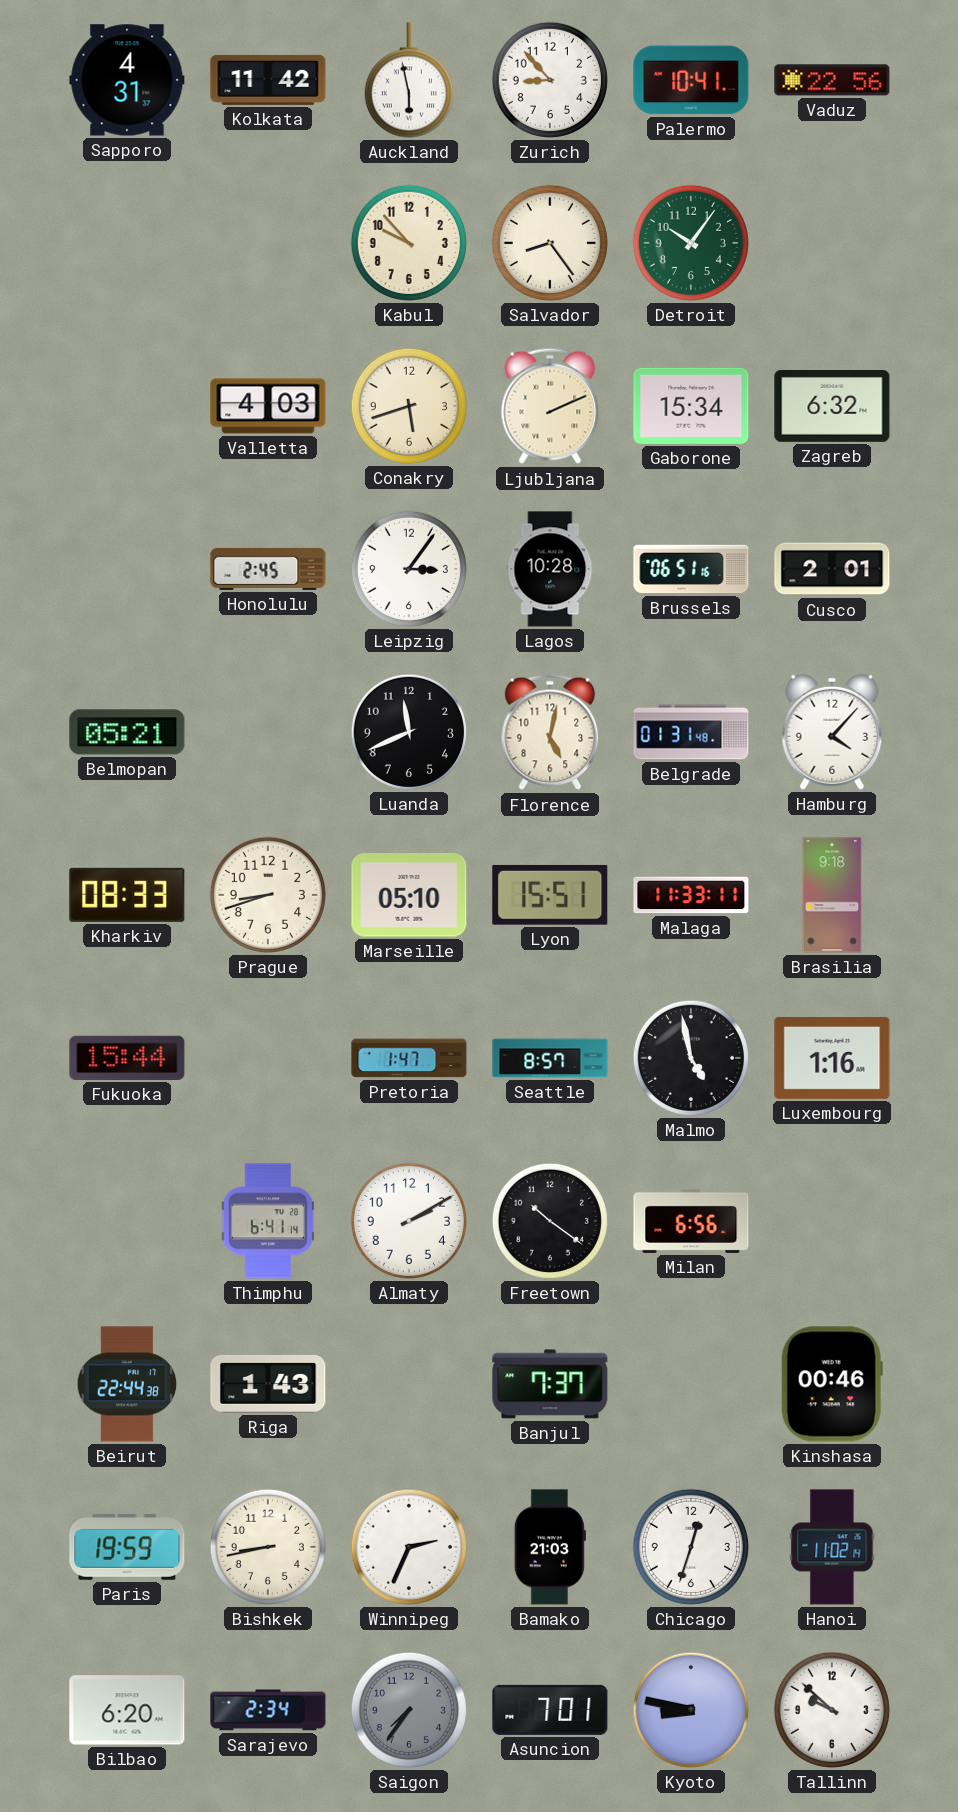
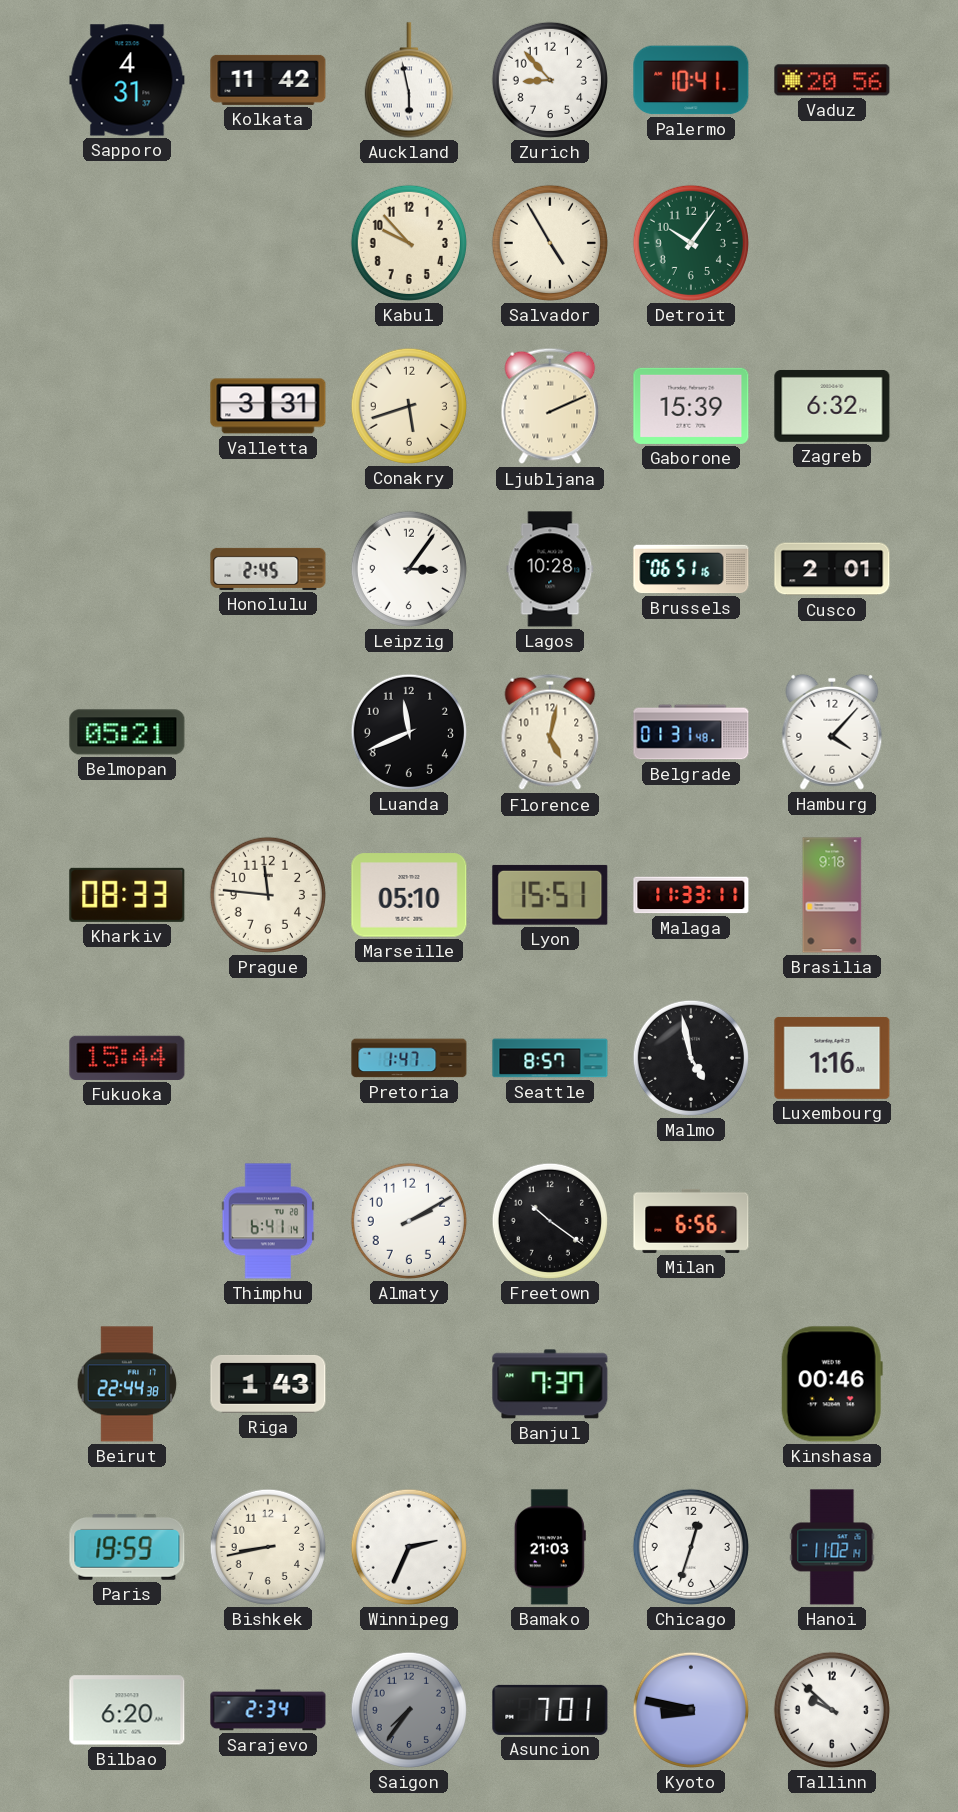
Vaduz: 22:56 -> 20:56
Salvador: 8:24 -> 4:55
Valletta: 4:03 -> 3:31
Gaborone: 15:34 -> 15:39
Prague: 8:42 -> 11:46
